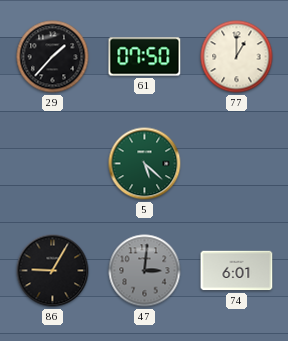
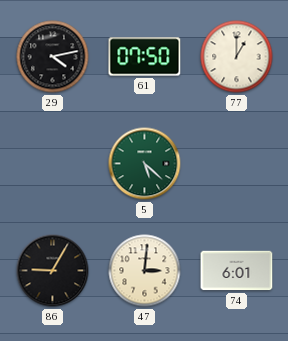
29: 1:37 -> 4:13
47 dial: grey -> cream
